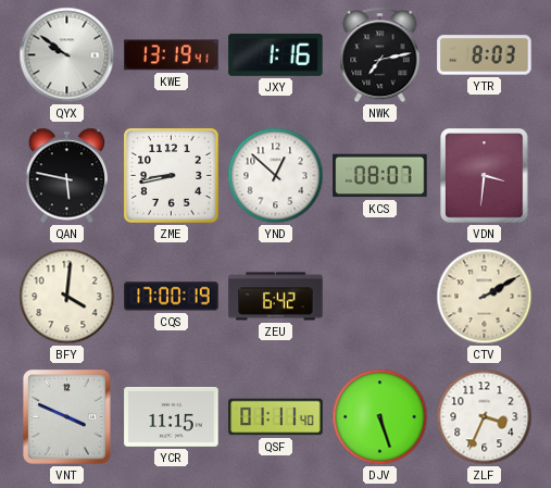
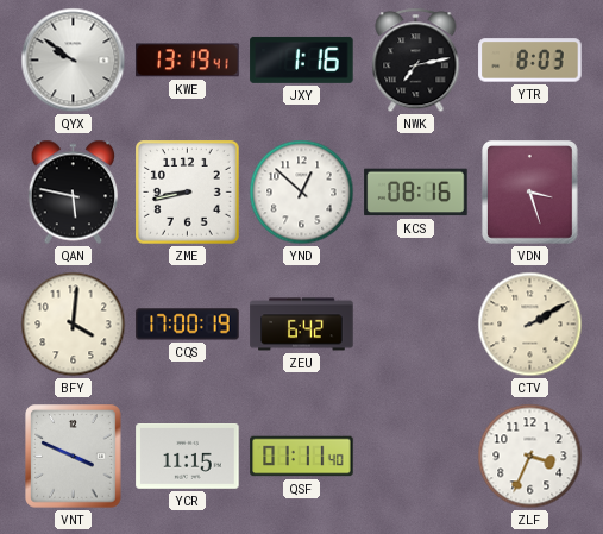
KCS: 08:07 -> 08:16
VDN: 3:31 -> 3:27
DJV: 5:27 -> none
